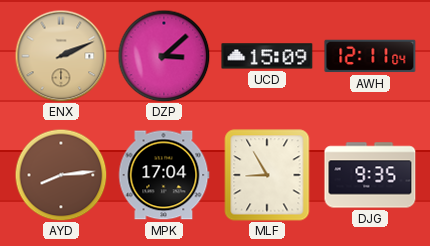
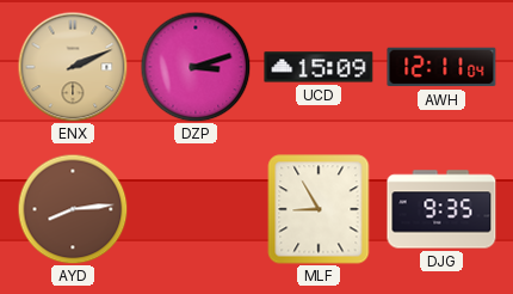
DZP: 3:08 -> 3:12
MPK: 17:04 -> none
